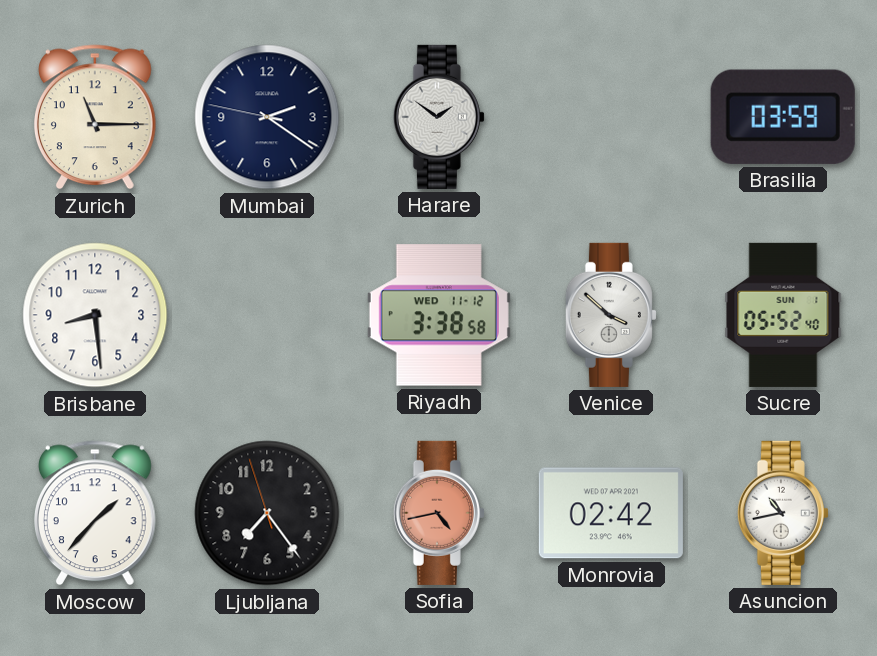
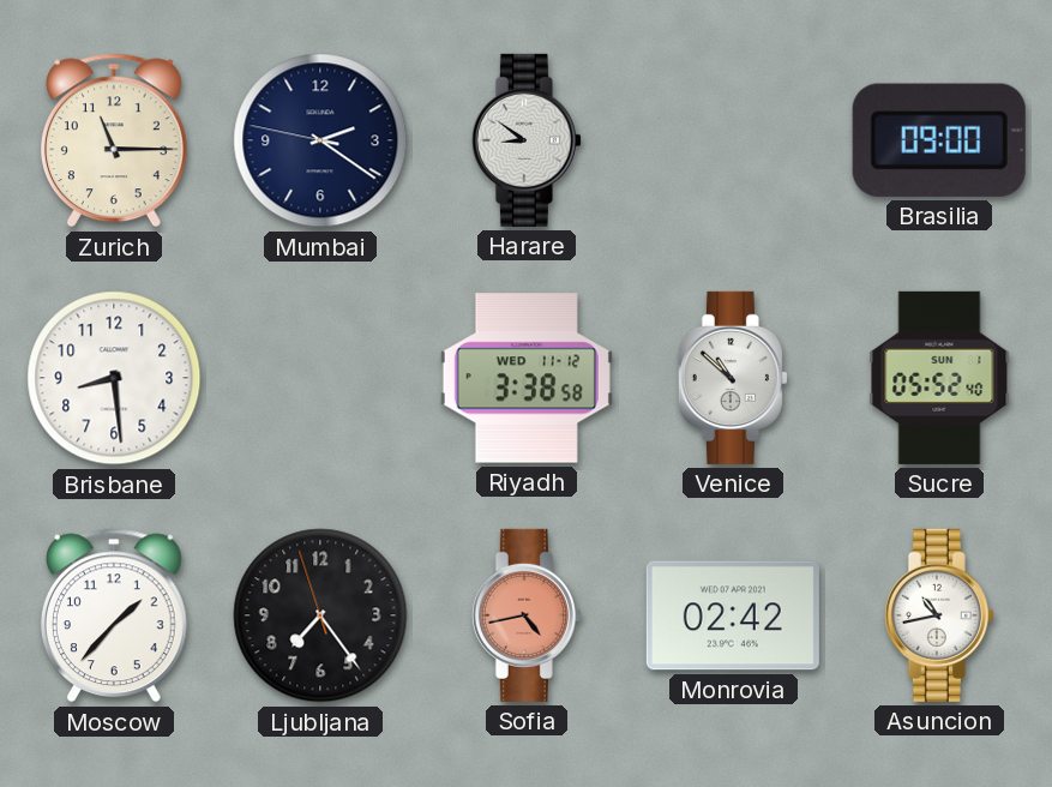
Harare: 1:51 -> 8:51
Brasilia: 03:59 -> 09:00
Venice: 3:52 -> 10:52
